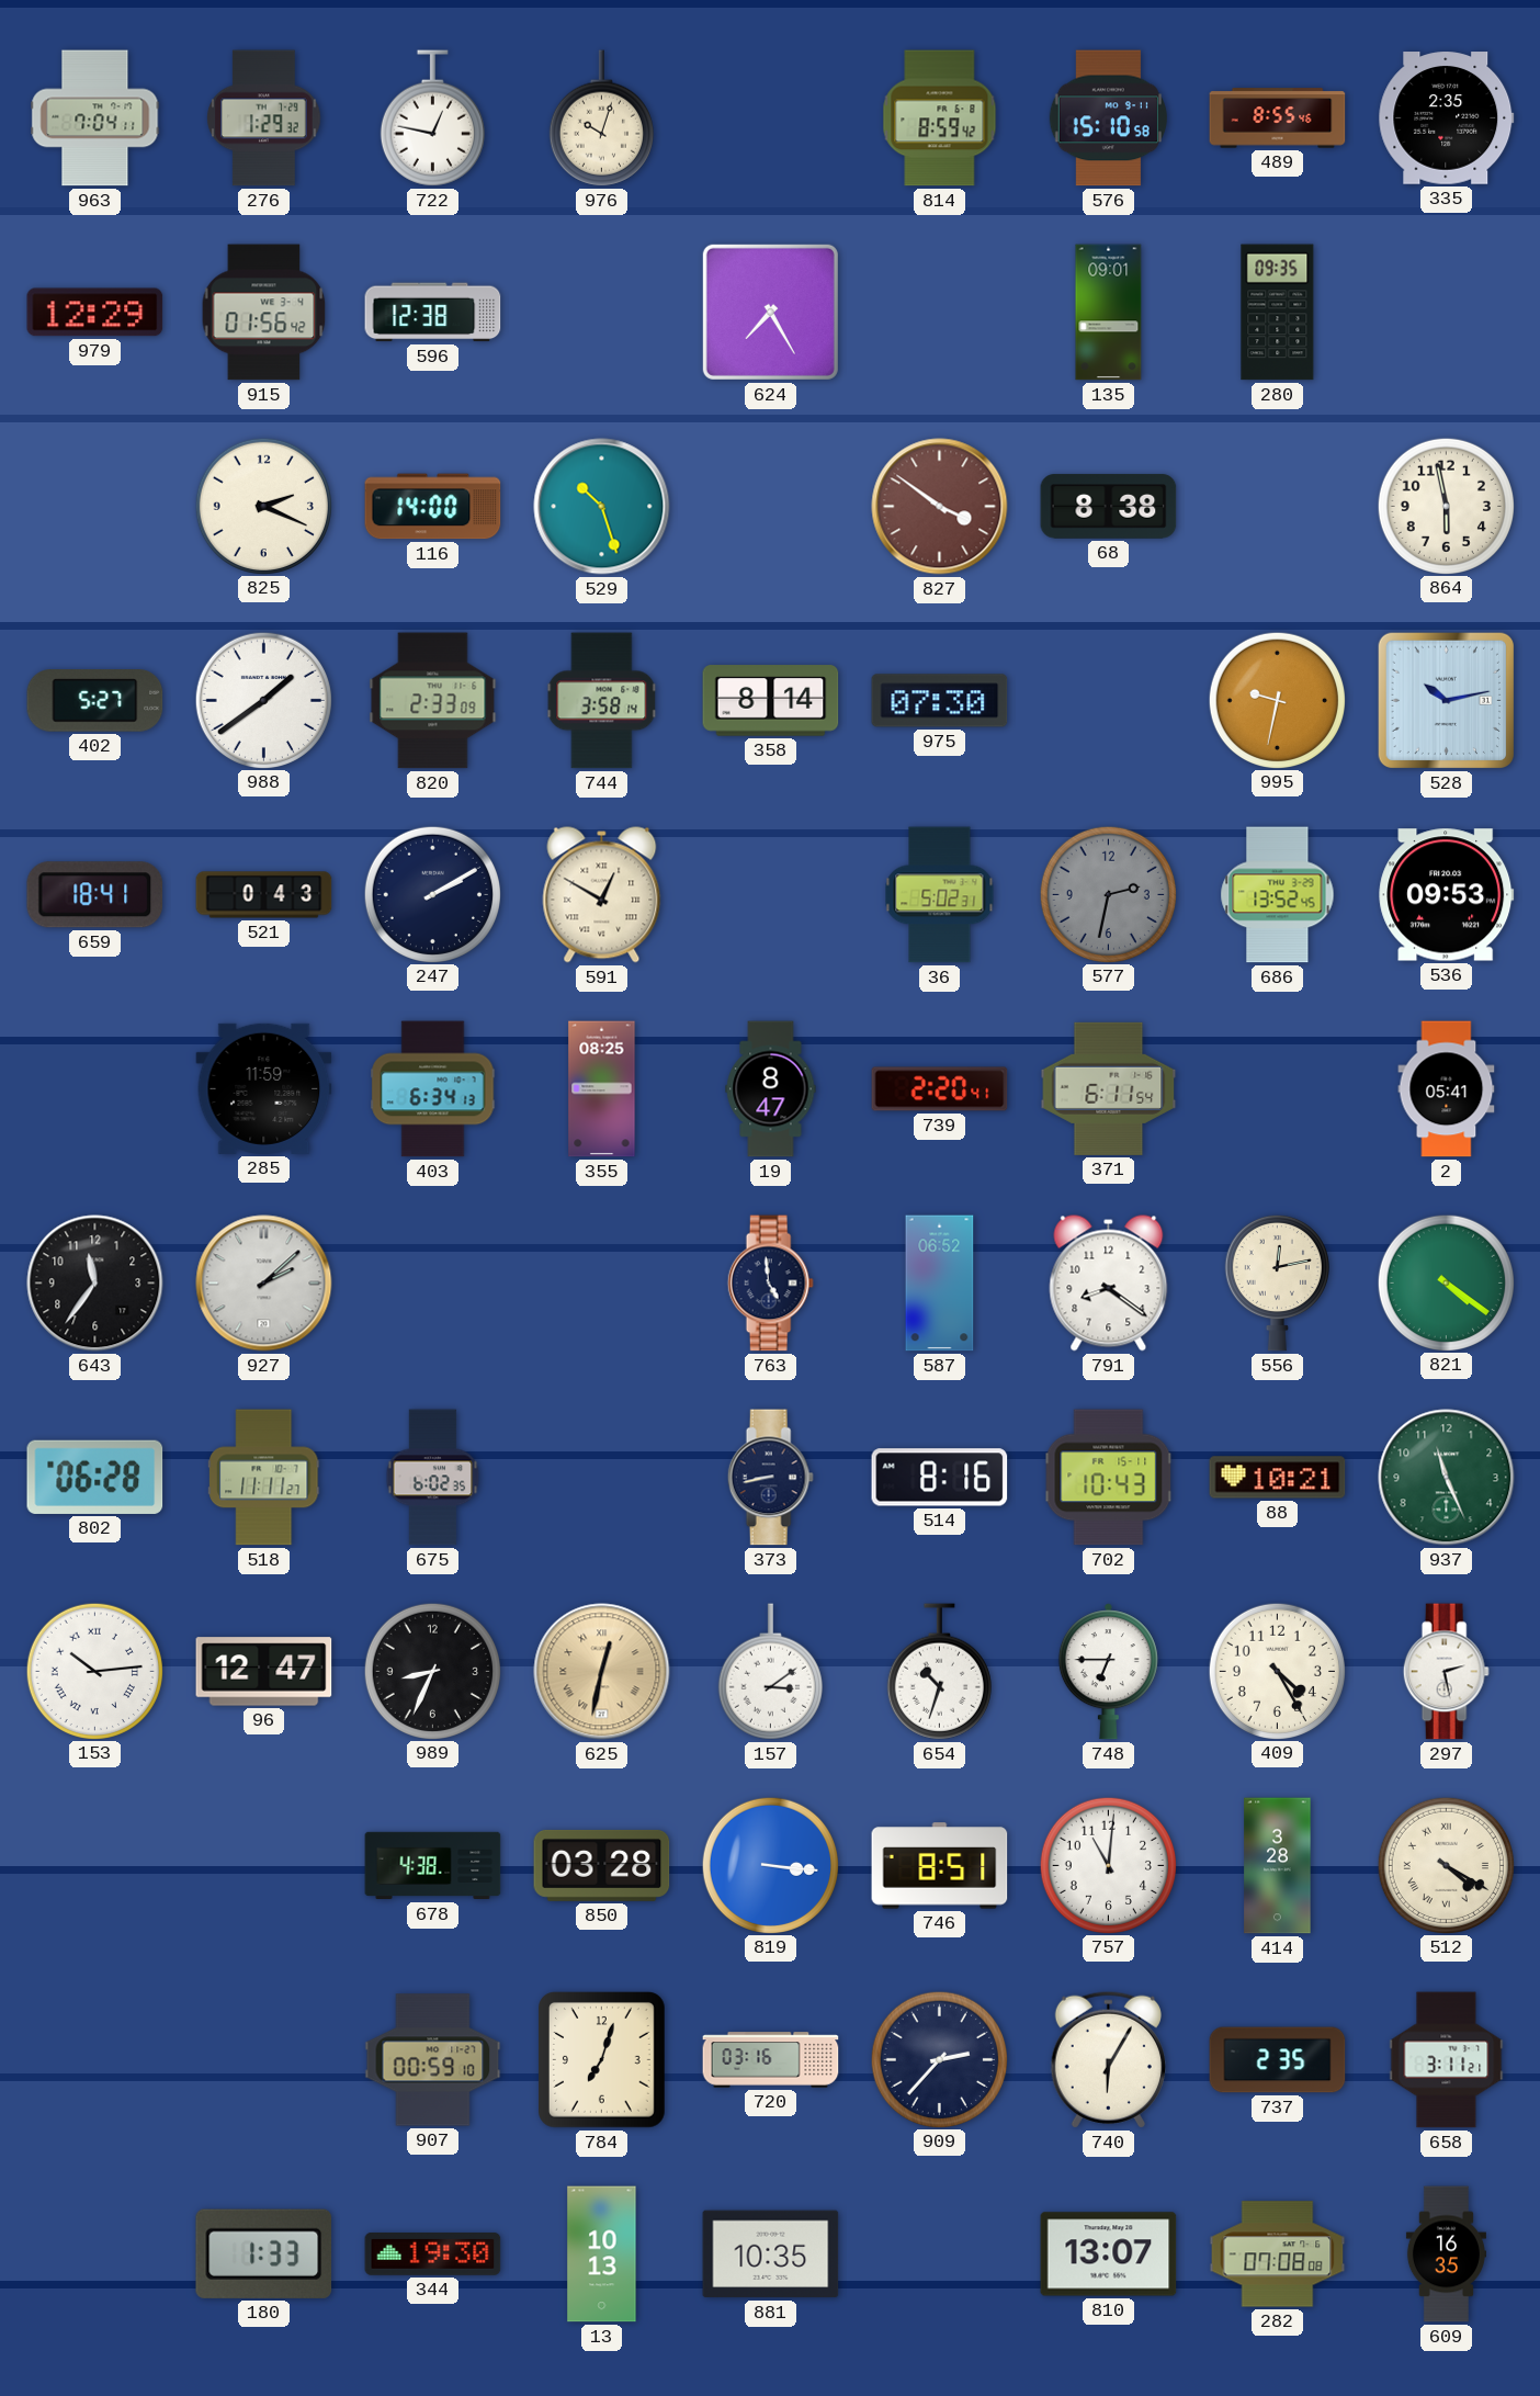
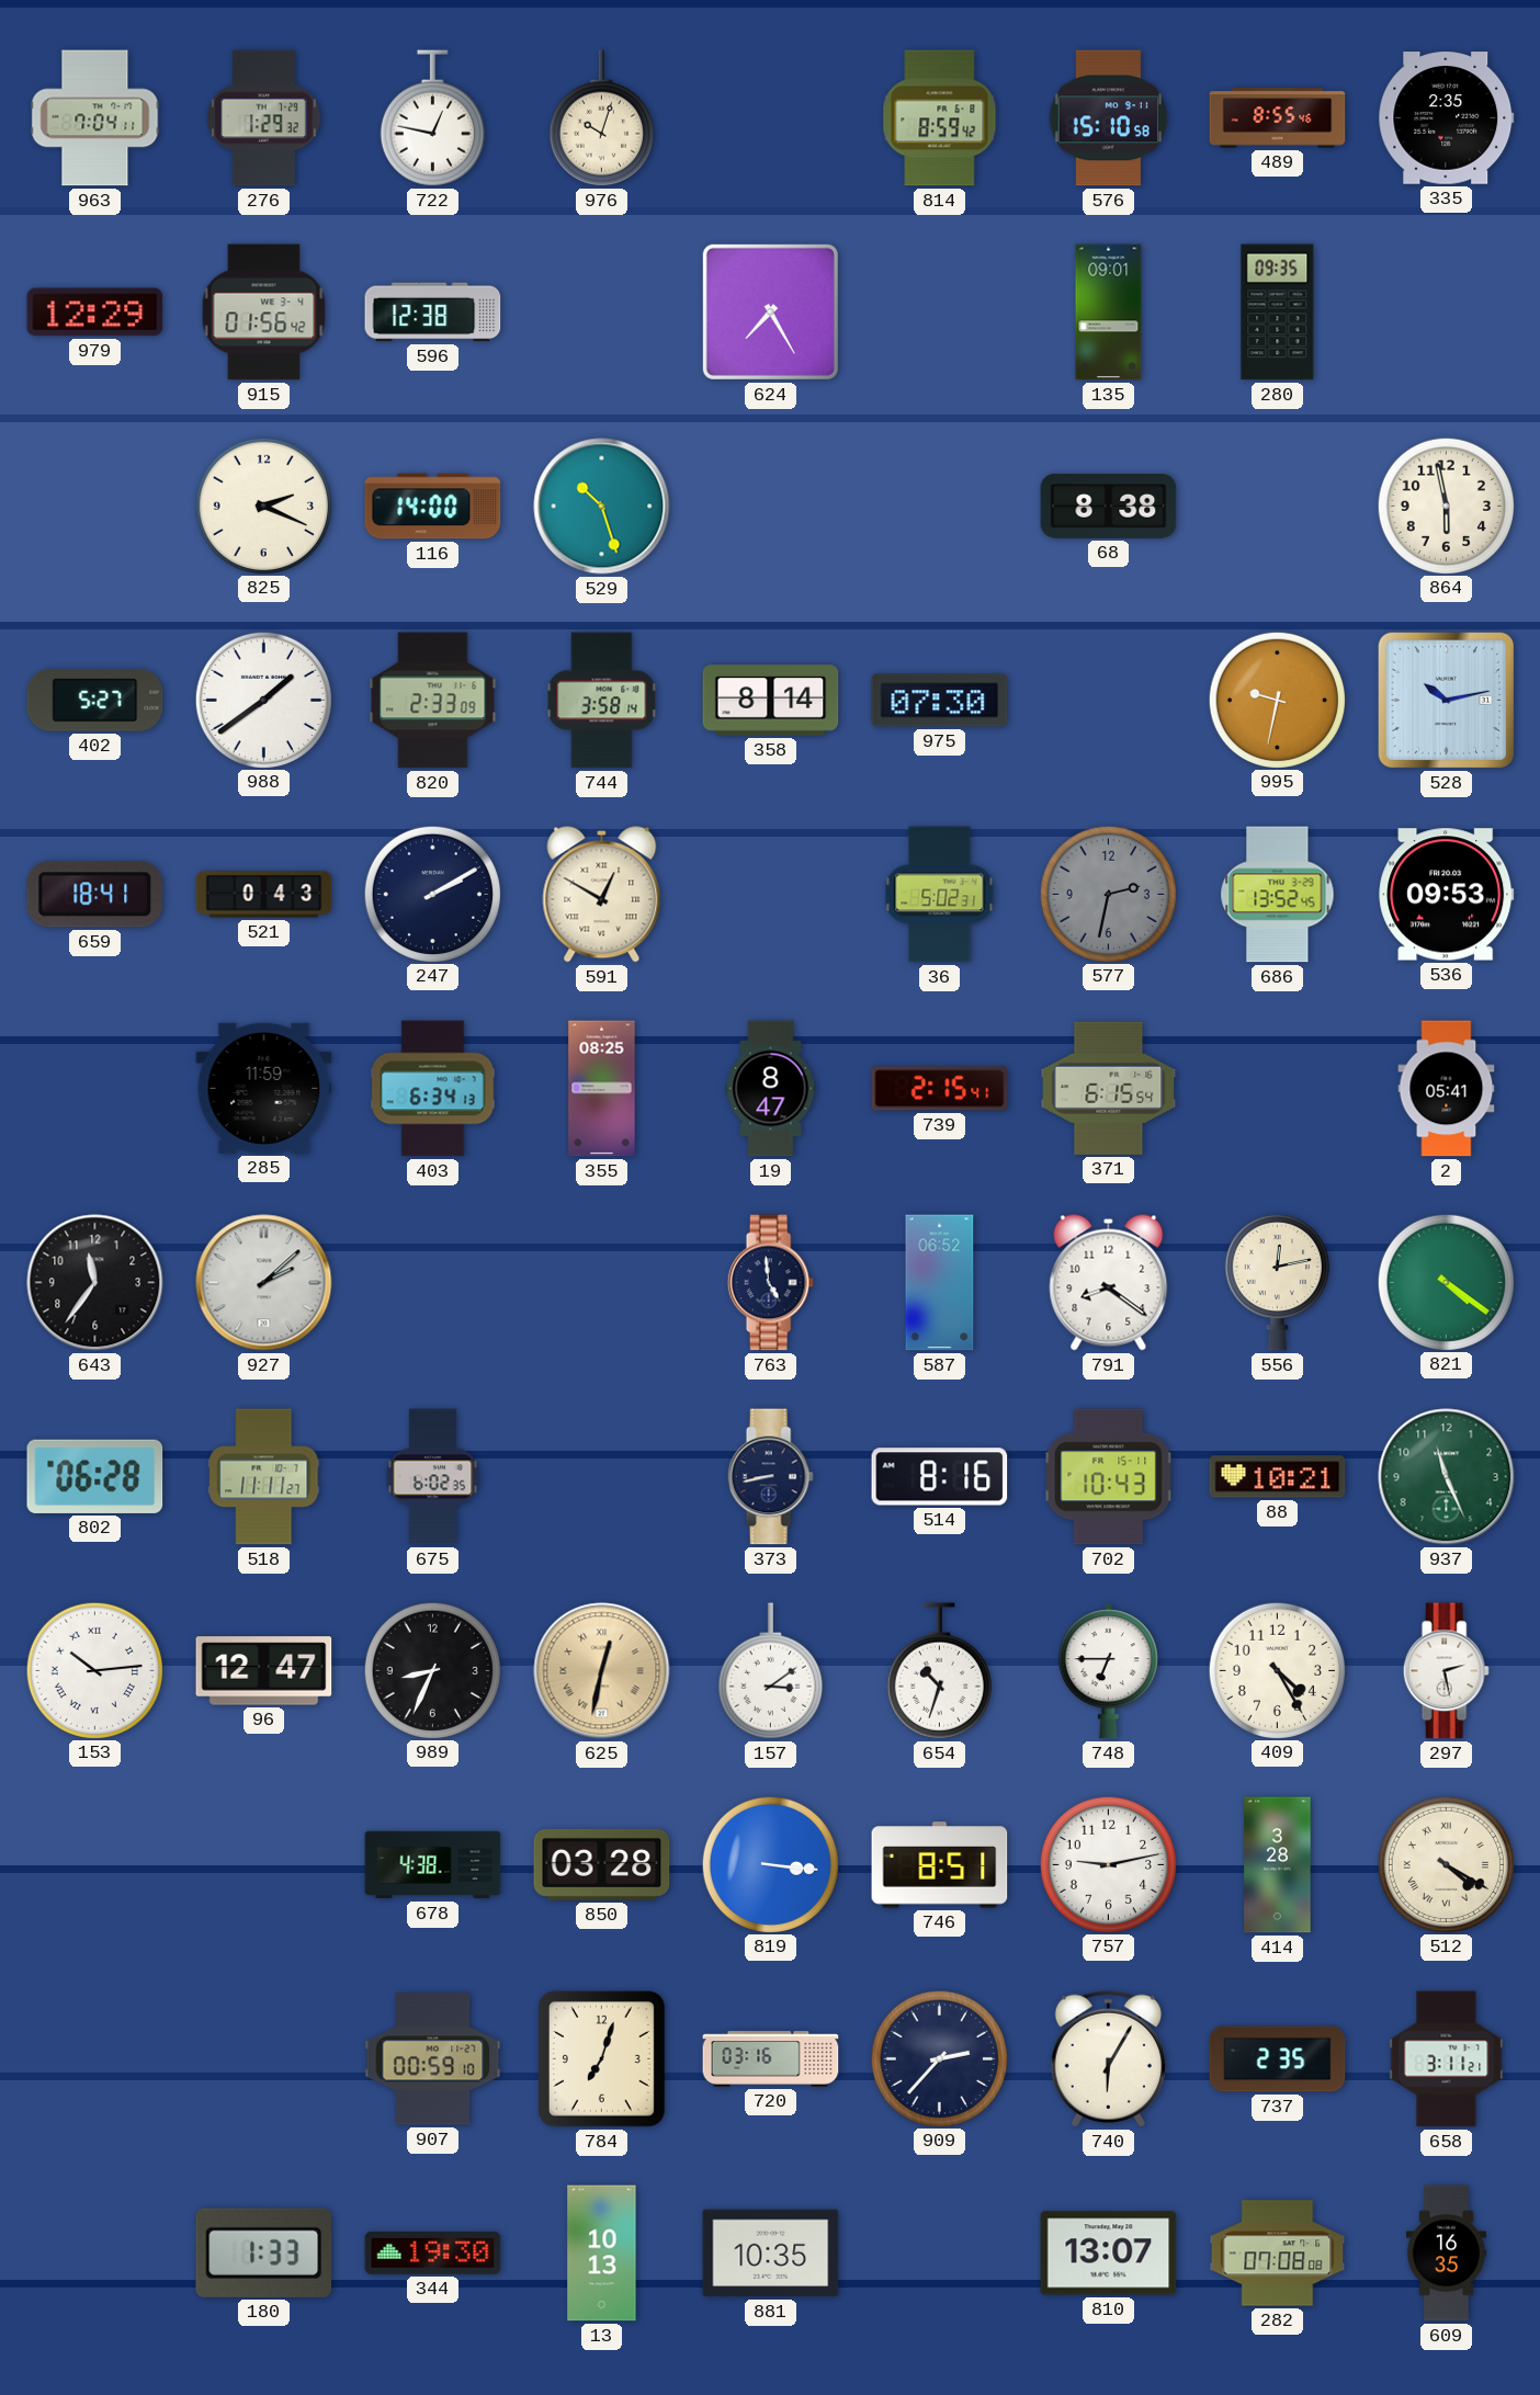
827: 3:51 -> none
739: 2:20 -> 2:15
371: 6:11 -> 6:15
757: 11:01 -> 9:13
